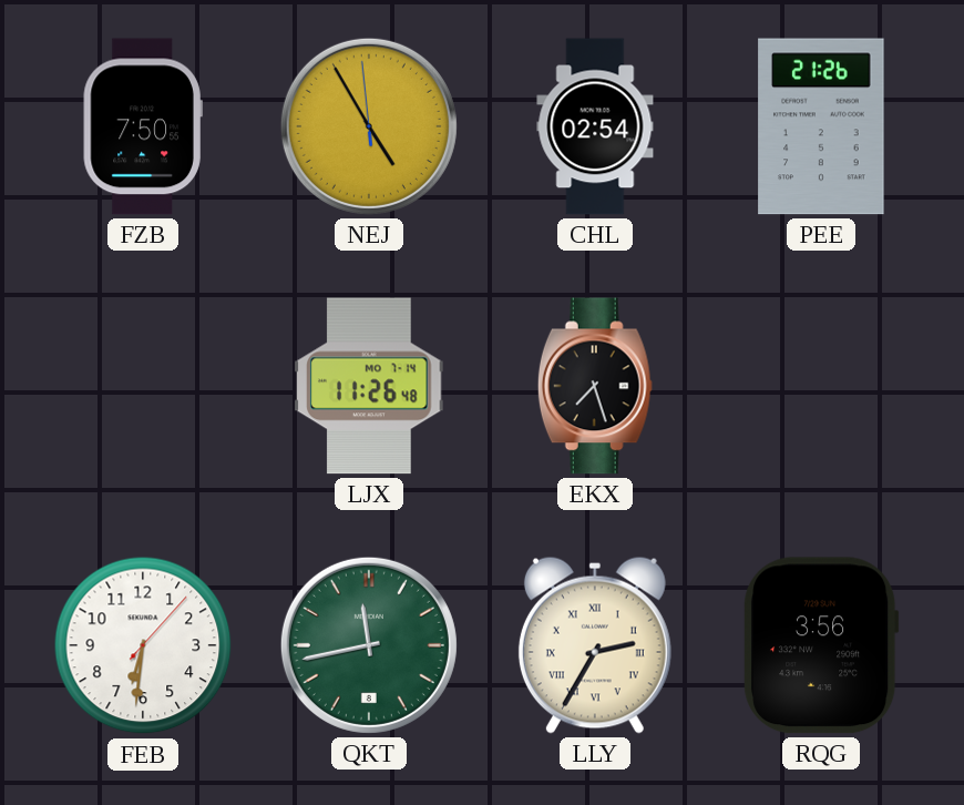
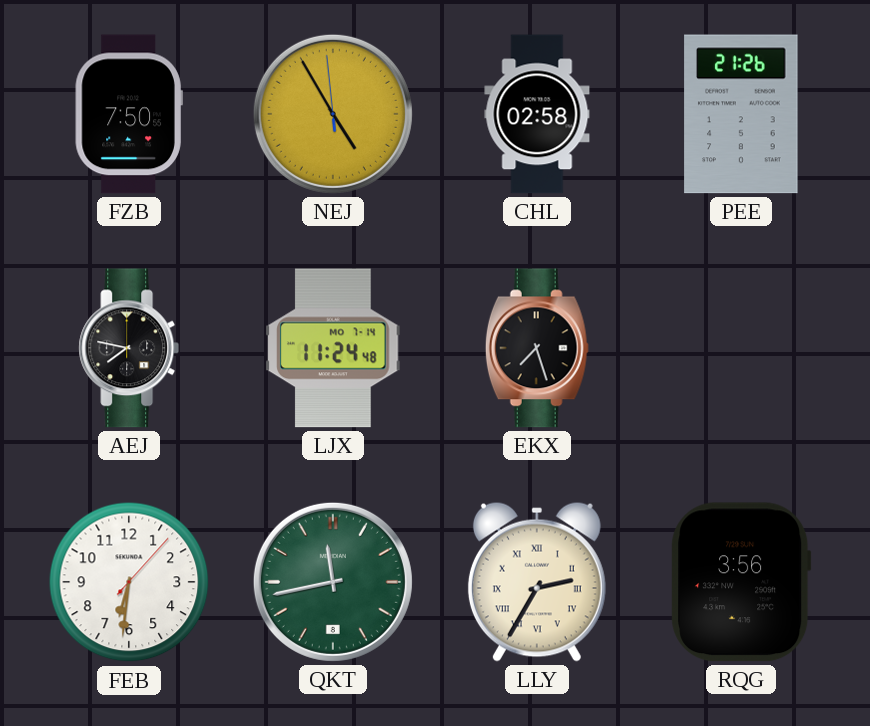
CHL: 02:54 -> 02:58
AEJ: none -> 7:47
LJX: 11:26 -> 11:24
